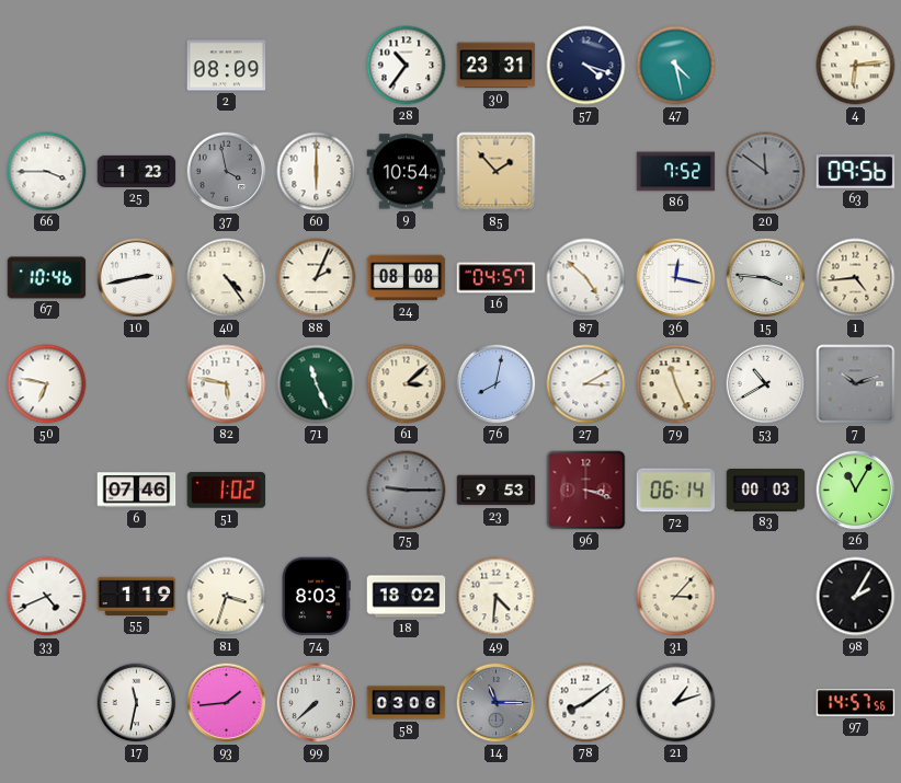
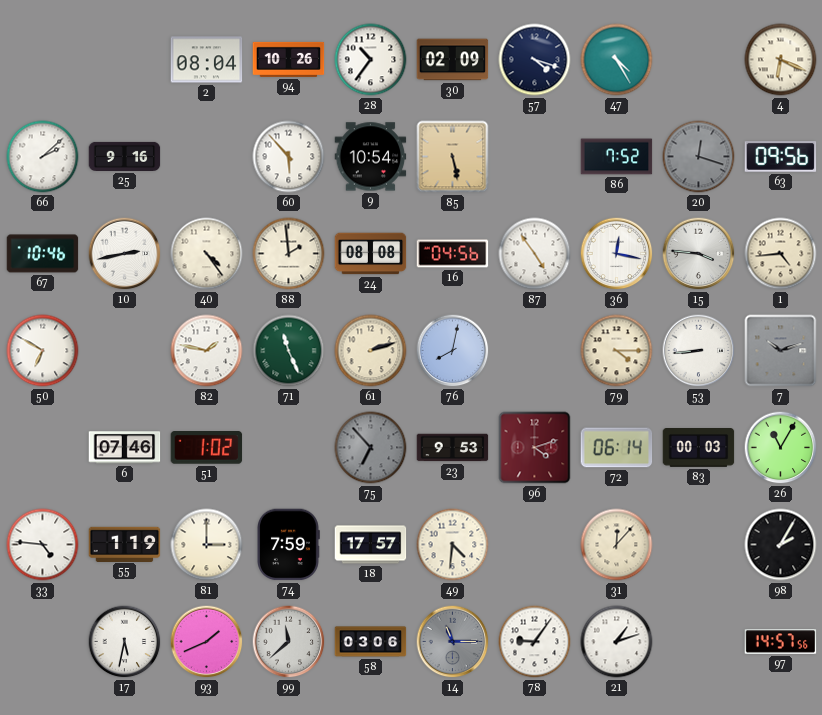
2: 08:09 -> 08:04
94: none -> 10:26
30: 23:31 -> 02:09
47: 4:28 -> 4:25
4: 6:14 -> 6:19
66: 3:45 -> 2:08
25: 1:23 -> 9:16
37: 3:58 -> none
60: 6:00 -> 5:53
85: 1:53 -> 5:28
20: 11:51 -> 12:18
88: 2:04 -> 1:59
16: 04:57 -> 04:56
87: 4:52 -> 4:54
50: 6:47 -> 6:50
82: 5:47 -> 1:47
61: 3:08 -> 2:12
27: 3:10 -> none
79: 11:26 -> 4:15
53: 10:40 -> 8:44
75: 9:15 -> 6:53
96: 3:18 -> 4:12
33: 4:41 -> 4:46
81: 3:33 -> 3:00
74: 8:03 -> 7:59
18: 18:02 -> 17:57
31: 3:07 -> 12:07
17: 11:32 -> 5:32
93: 1:44 -> 1:41
99: 7:38 -> 11:38
78: 8:09 -> 9:06
